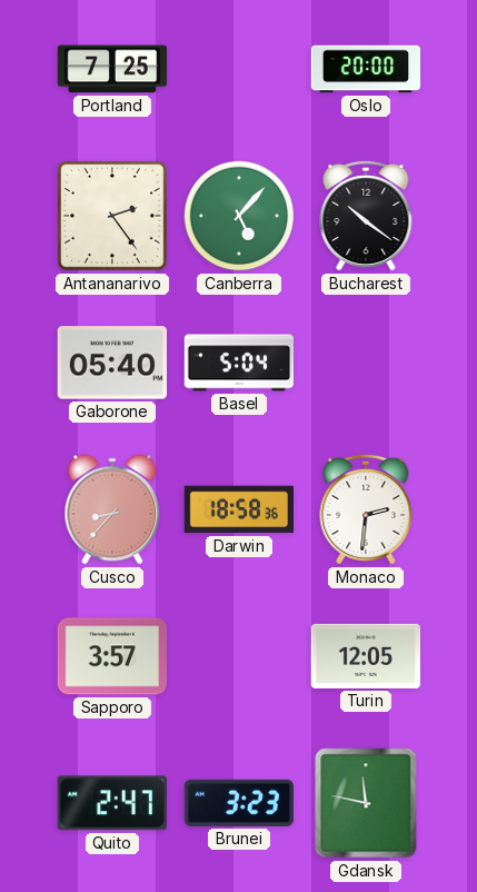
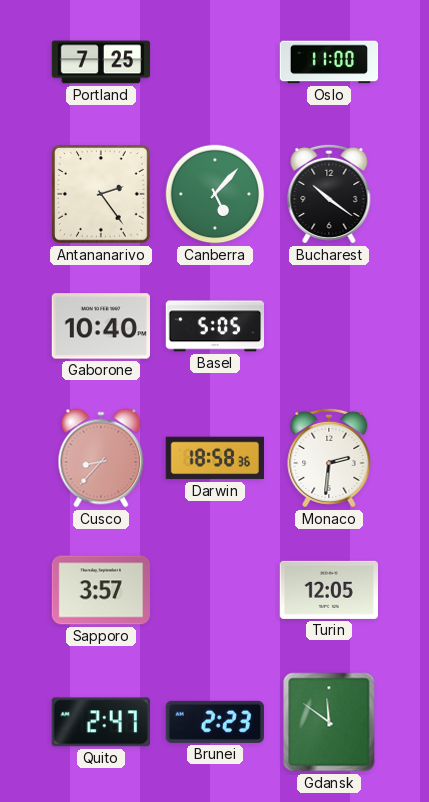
Oslo: 20:00 -> 11:00
Gaborone: 05:40 -> 10:40
Basel: 5:04 -> 5:05
Brunei: 3:23 -> 2:23
Gdansk: 11:47 -> 11:51
